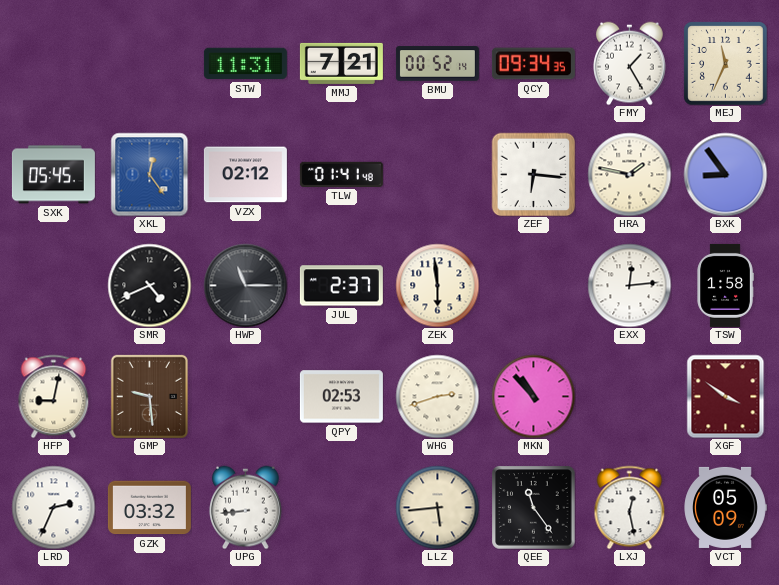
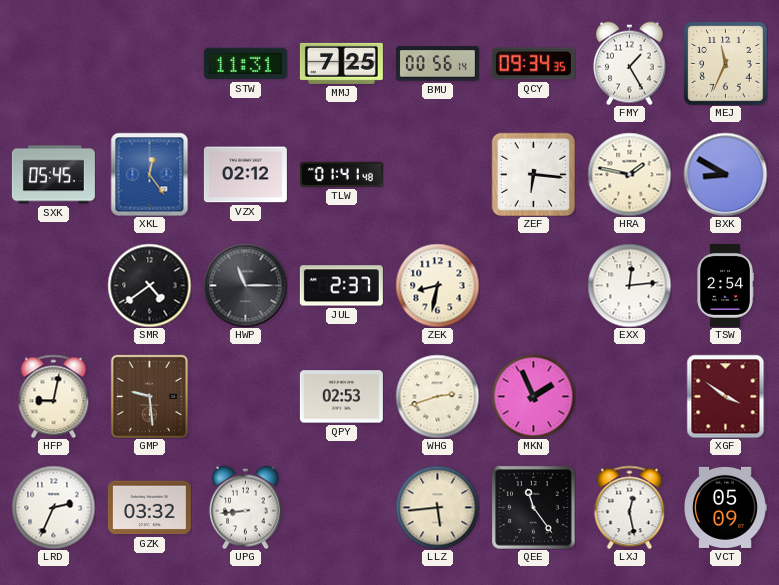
MMJ: 7:21 -> 7:25
BMU: 00:52 -> 00:56
BXK: 8:54 -> 8:50
SMR: 4:41 -> 4:39
ZEK: 5:59 -> 8:32
TSW: 1:58 -> 2:54
MKN: 10:53 -> 1:56
